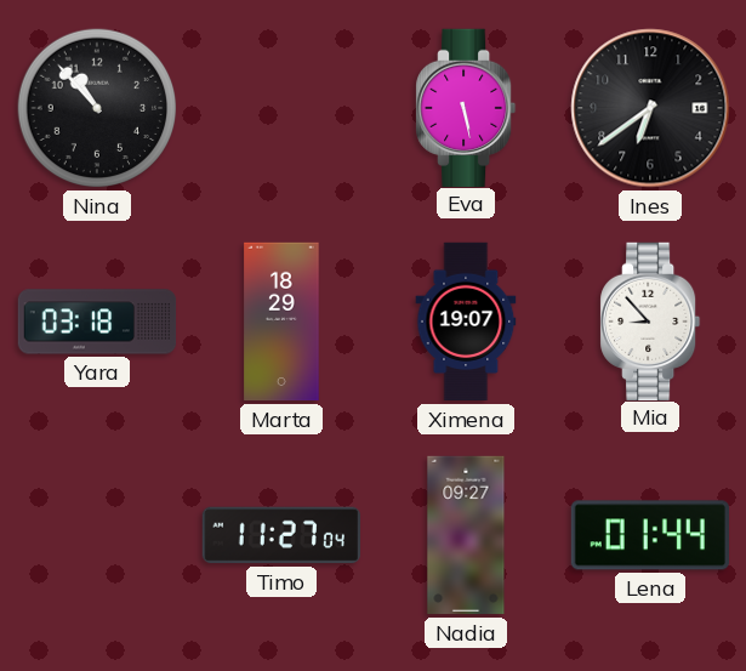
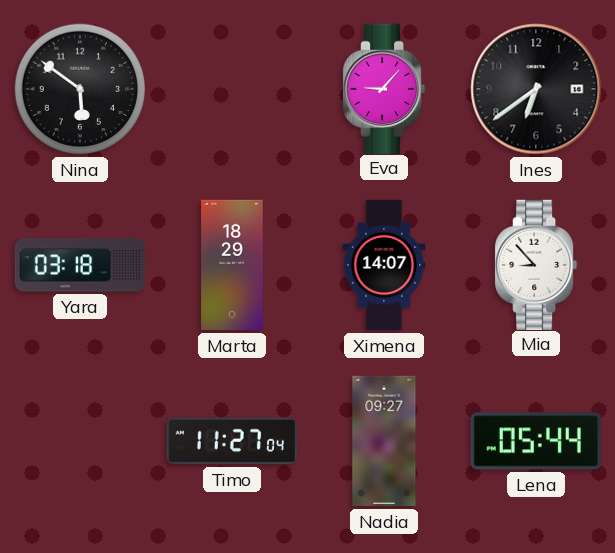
Nina: 10:53 -> 5:51
Eva: 5:28 -> 9:07
Ximena: 19:07 -> 14:07
Lena: 01:44 -> 05:44
